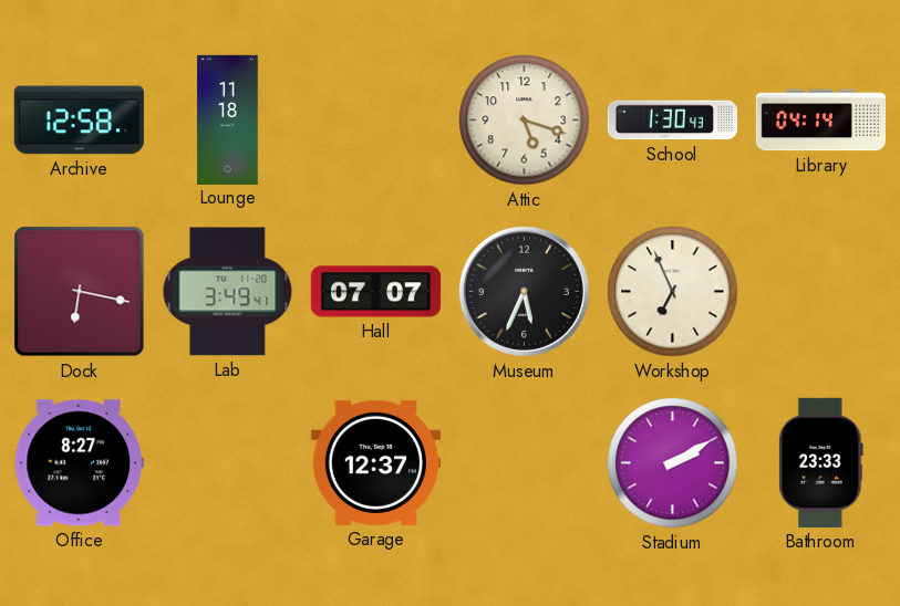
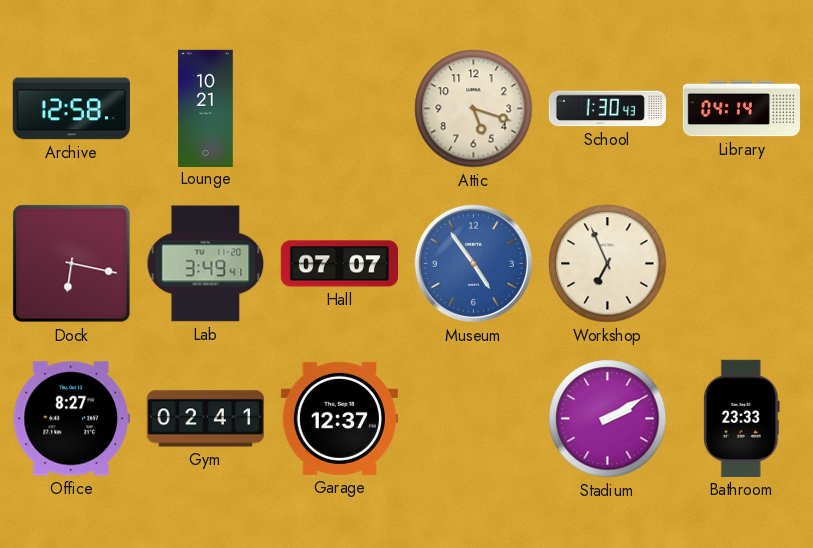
Lounge: 11:18 -> 10:21
Museum: 5:34 -> 4:54
Museum dial: black -> blue
Gym: none -> 02:41
